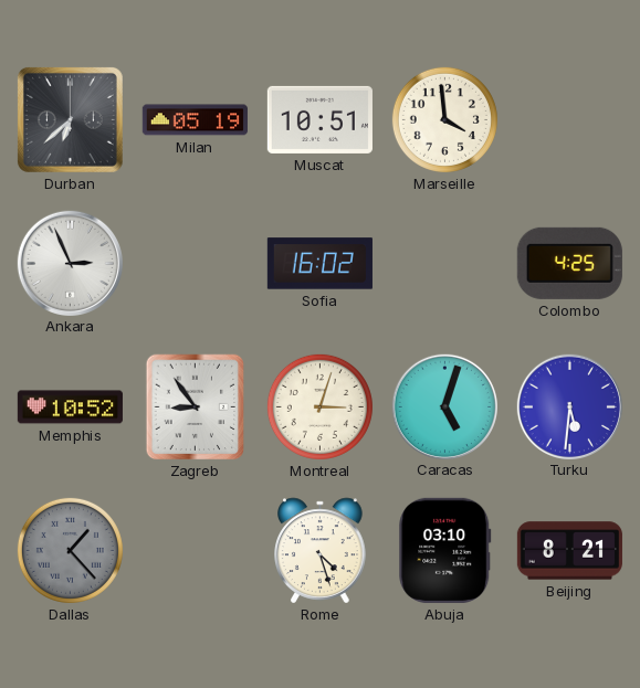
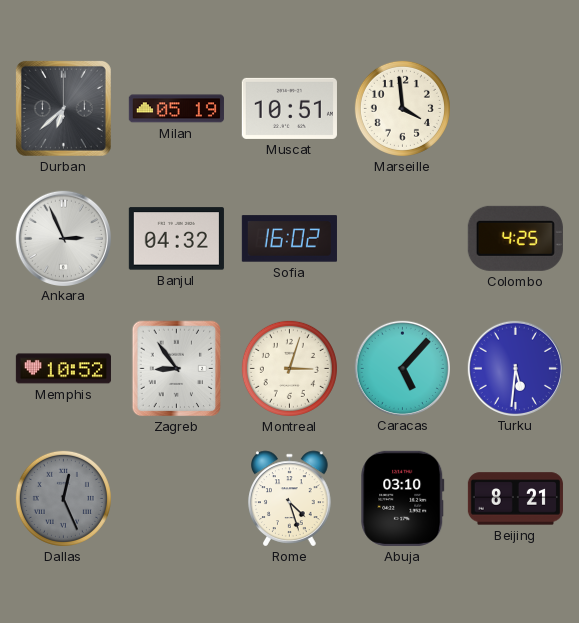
Banjul: none -> 04:32
Caracas: 5:03 -> 5:07
Dallas: 1:23 -> 12:26
